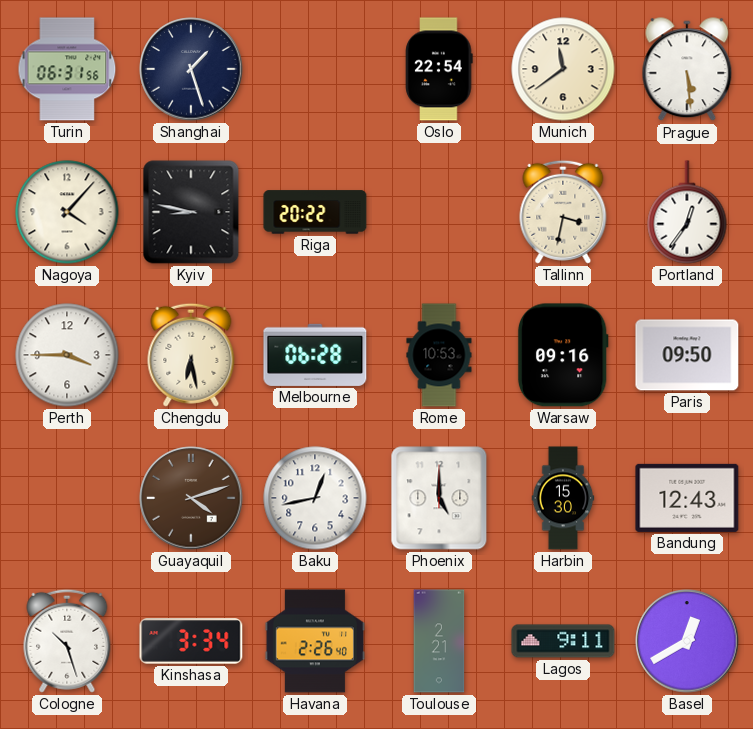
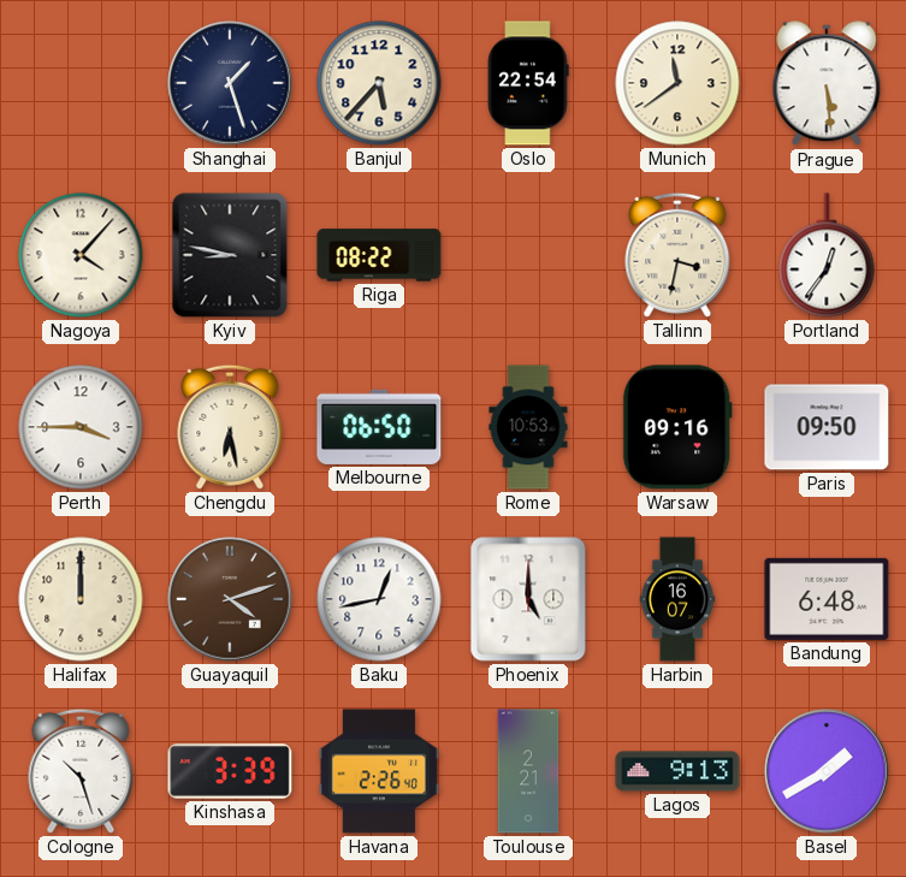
Turin: 06:31 -> none
Banjul: none -> 5:37
Riga: 20:22 -> 08:22
Melbourne: 06:28 -> 06:50
Halifax: none -> 12:00
Harbin: 15:30 -> 16:07
Bandung: 12:43 -> 6:48
Kinshasa: 3:34 -> 3:39
Lagos: 9:11 -> 9:13
Basel: 12:40 -> 1:40
